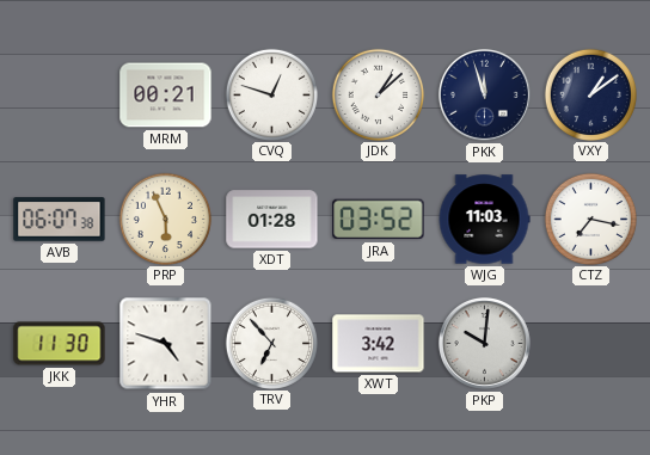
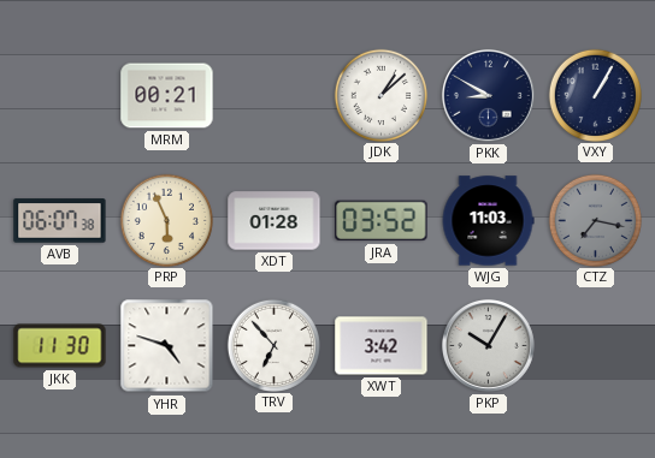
CVQ: 12:48 -> none
PKK: 11:57 -> 8:50
VXY: 1:09 -> 1:05
CTZ dial: white -> grey
PKP: 10:01 -> 10:05
